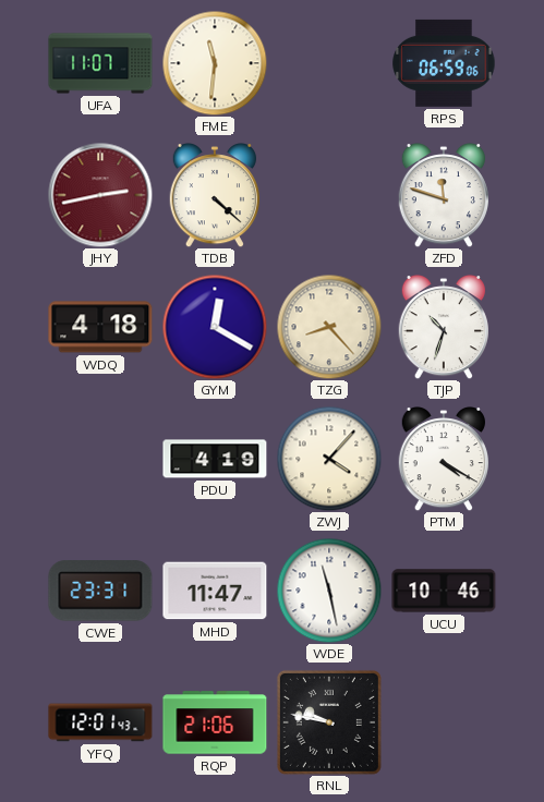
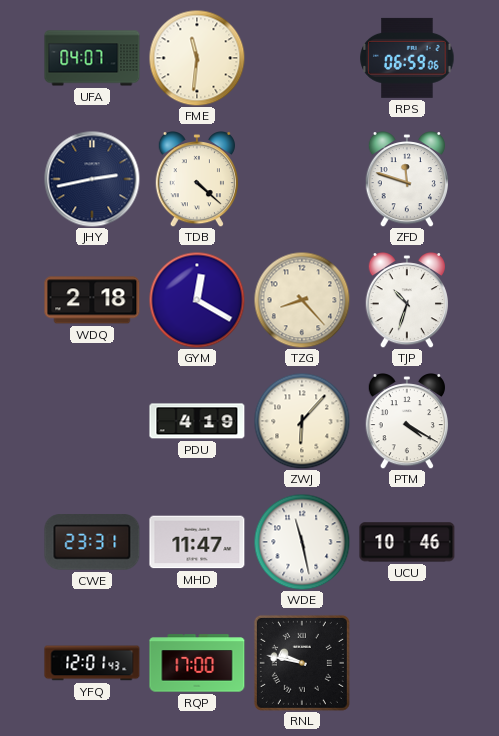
UFA: 11:07 -> 04:07
JHY dial: burgundy -> navy
WDQ: 4:18 -> 2:18
ZWJ: 4:07 -> 6:07
RQP: 21:06 -> 17:00
